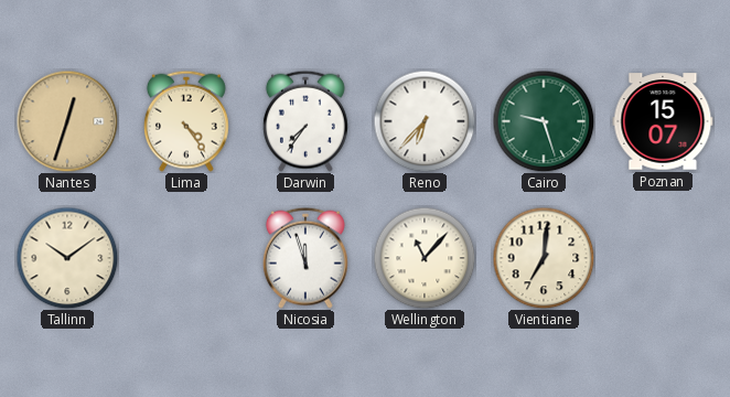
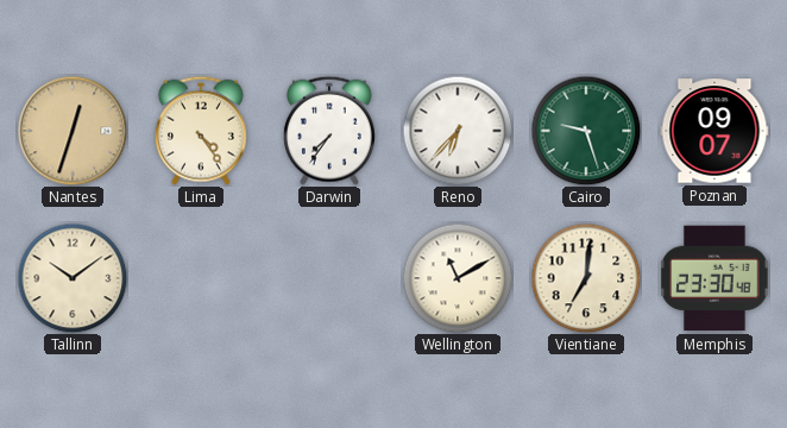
Poznan: 15:07 -> 09:07
Nicosia: 11:57 -> none
Wellington: 11:07 -> 11:10
Memphis: none -> 23:30
